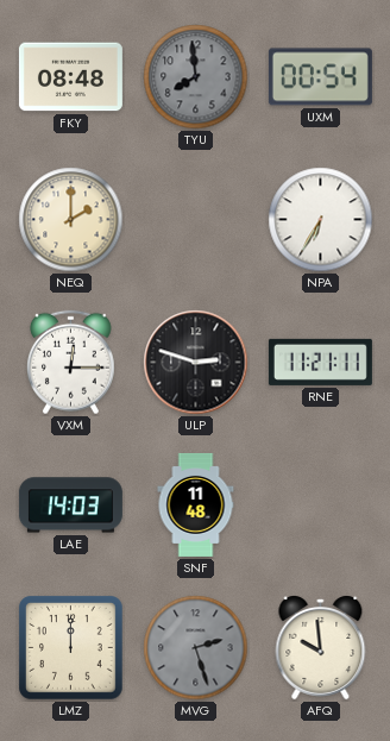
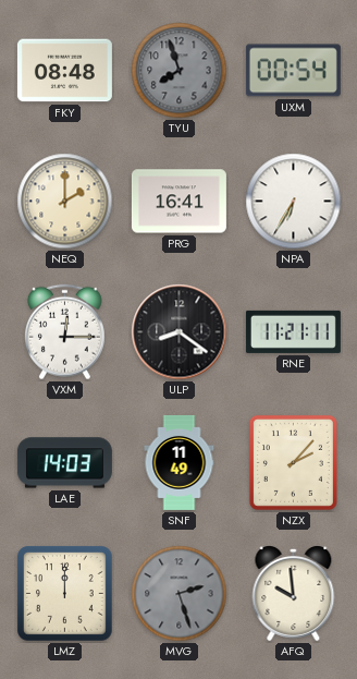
TYU: 7:59 -> 7:57
PRG: none -> 16:41
ULP: 2:48 -> 8:21
SNF: 11:48 -> 11:49
NZX: none -> 2:07
